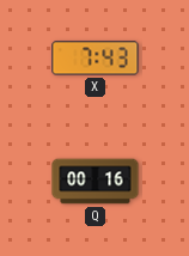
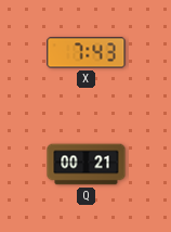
Q: 00:16 -> 00:21
